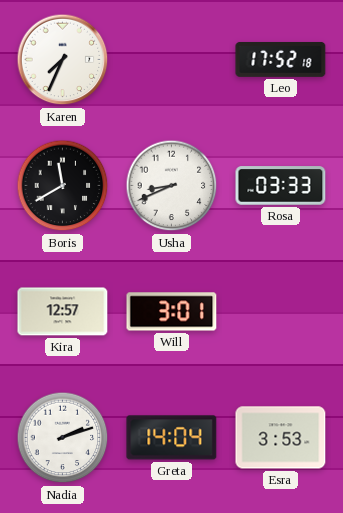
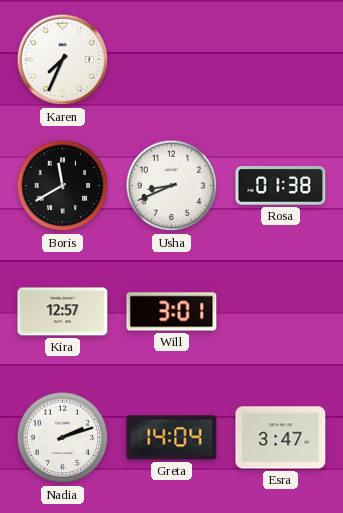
Leo: 17:52 -> none
Rosa: 03:33 -> 01:38
Esra: 3:53 -> 3:47
